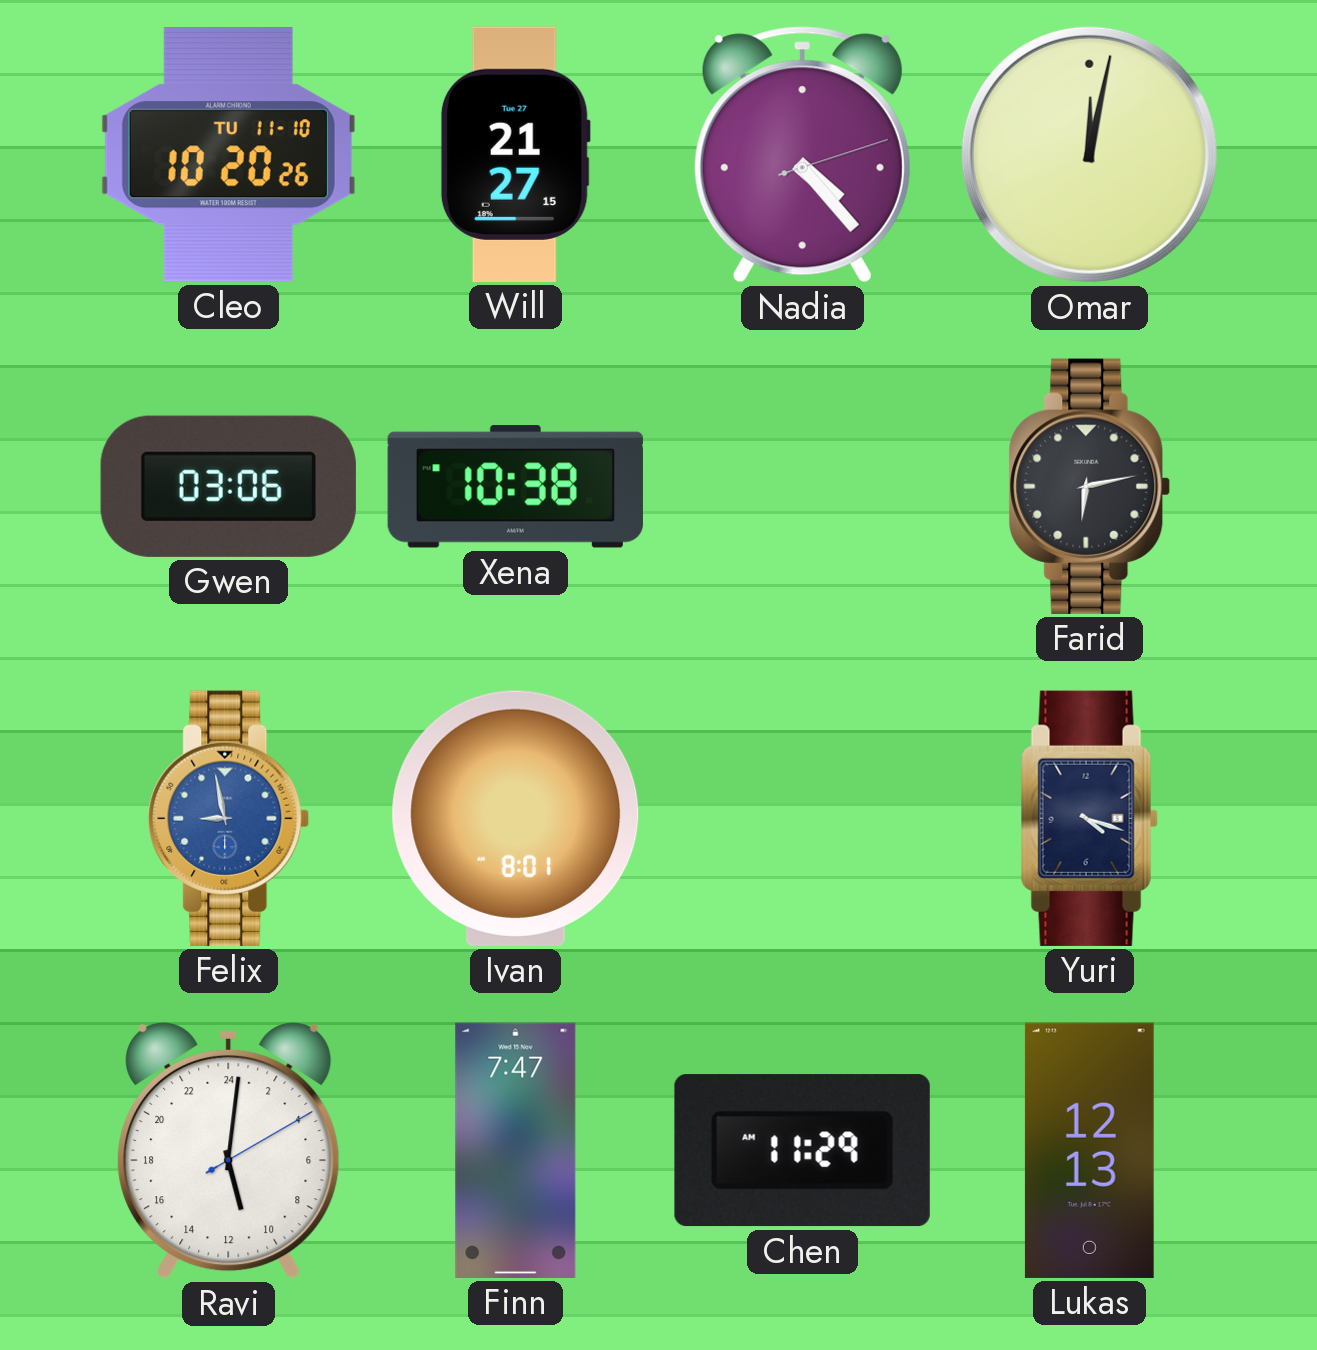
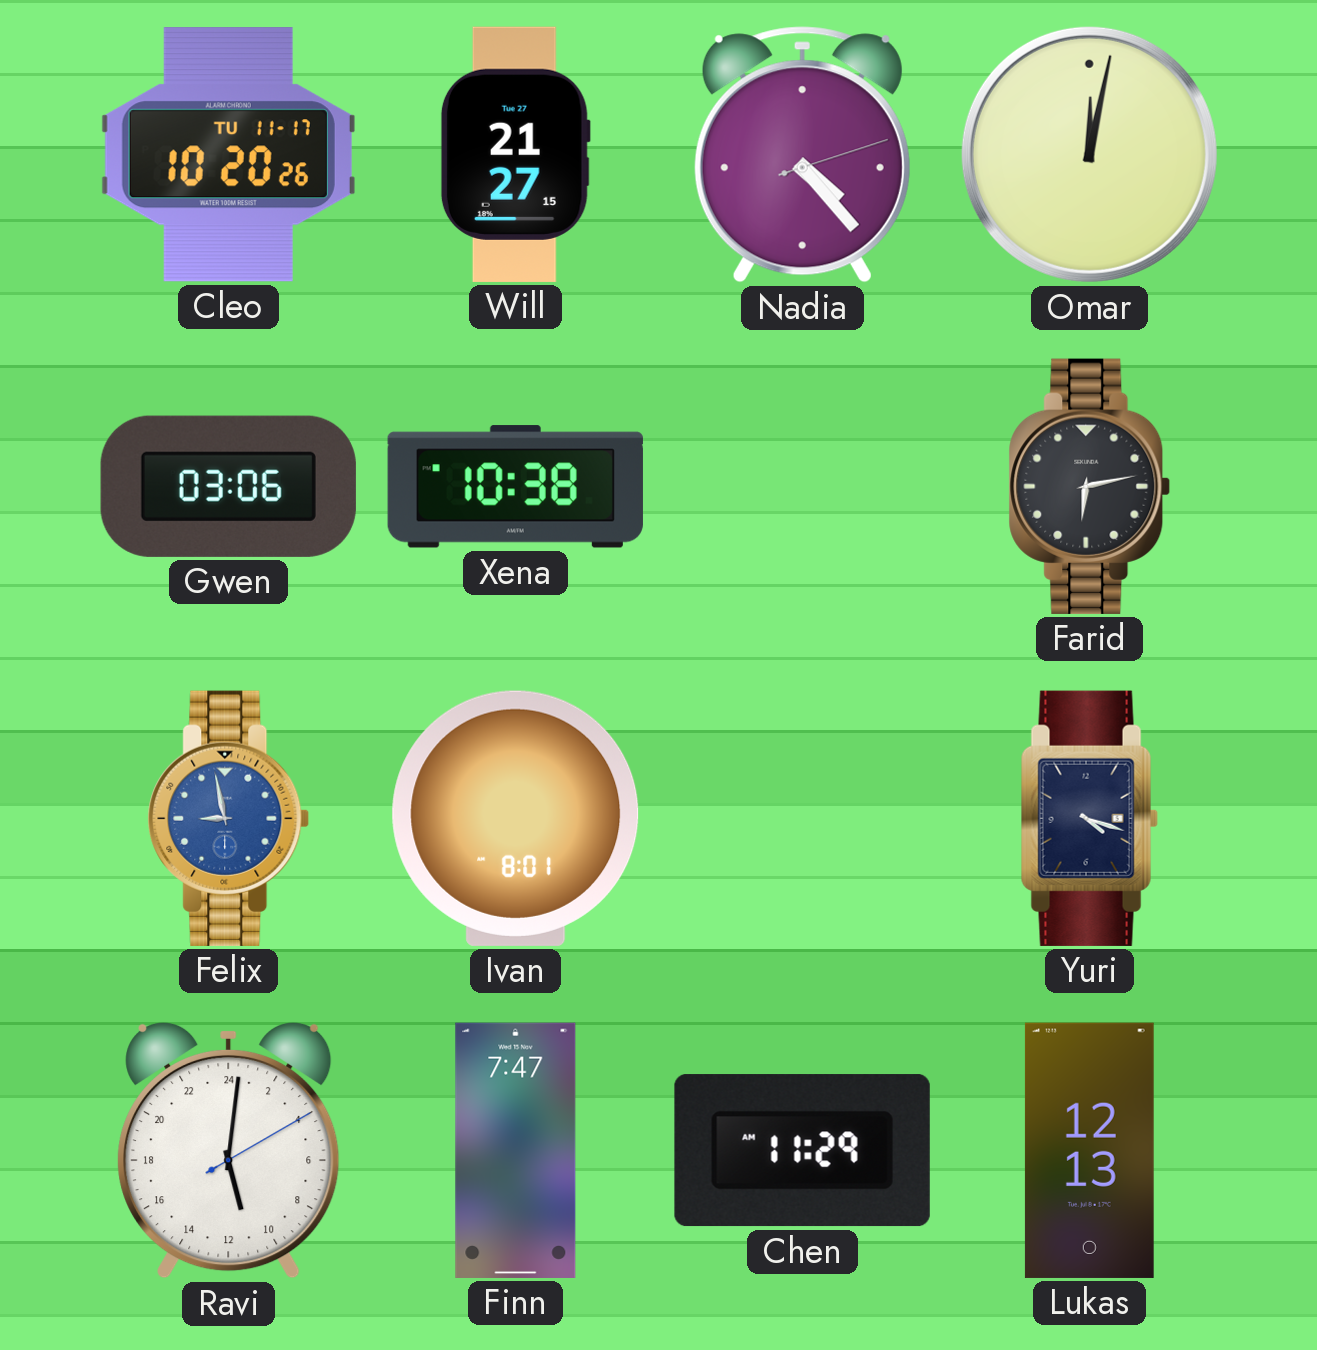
Cleo date: TU 11-10 -> TU 11-17
